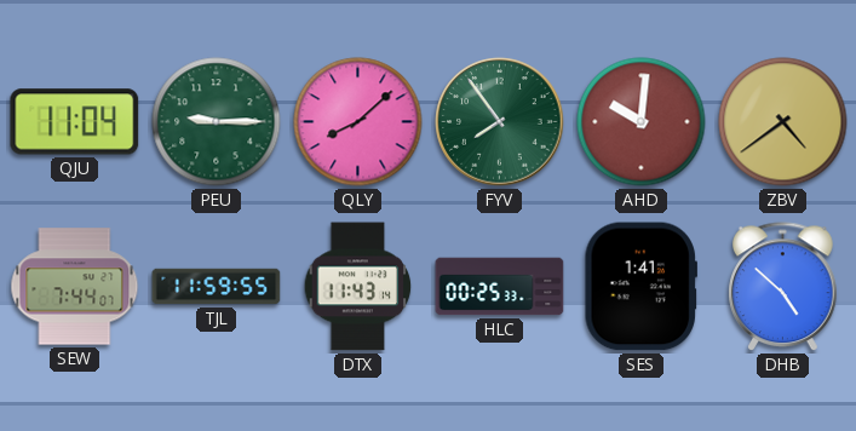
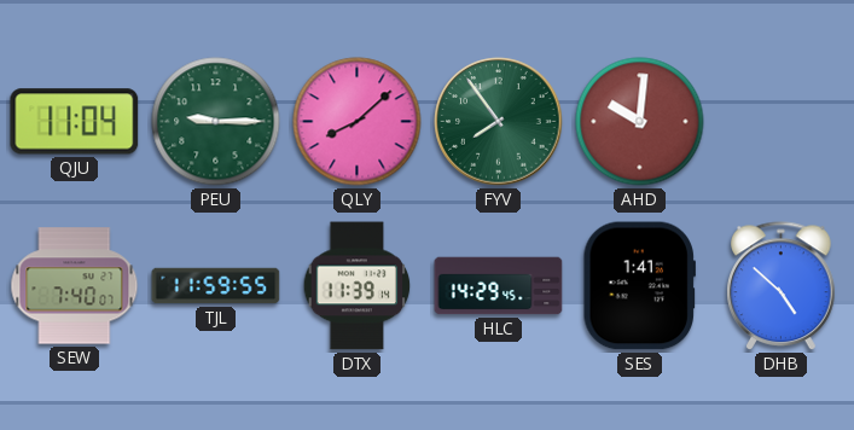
ZBV: 4:39 -> none
SEW: 7:44 -> 7:40
DTX: 11:43 -> 11:39
HLC: 00:25 -> 14:29
